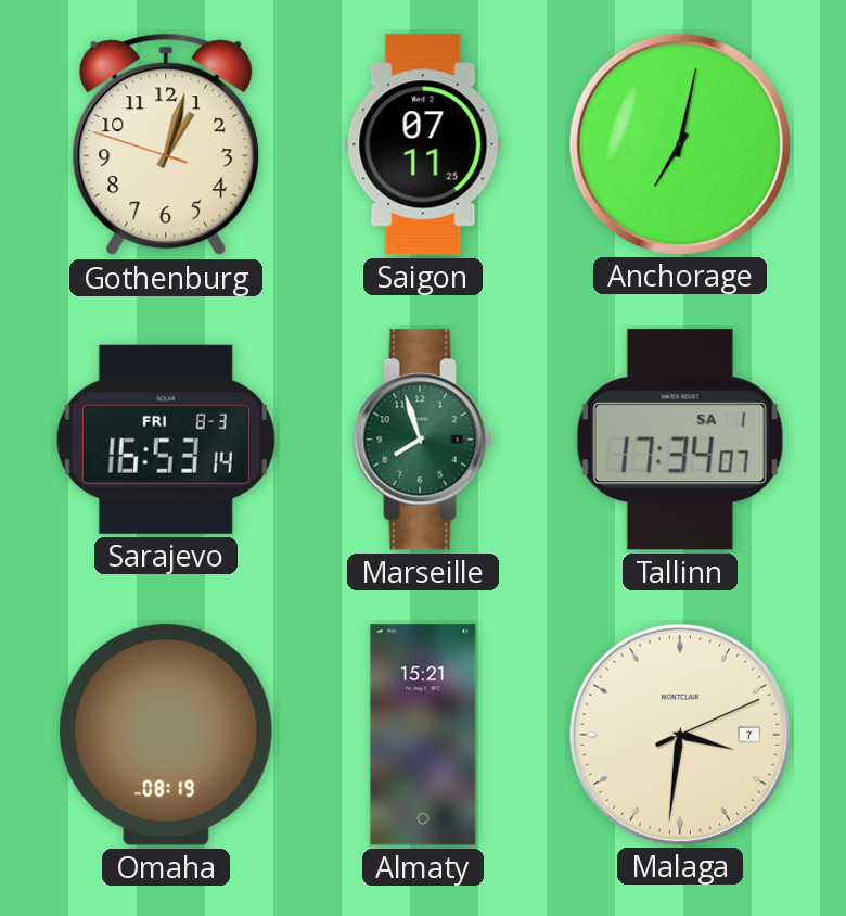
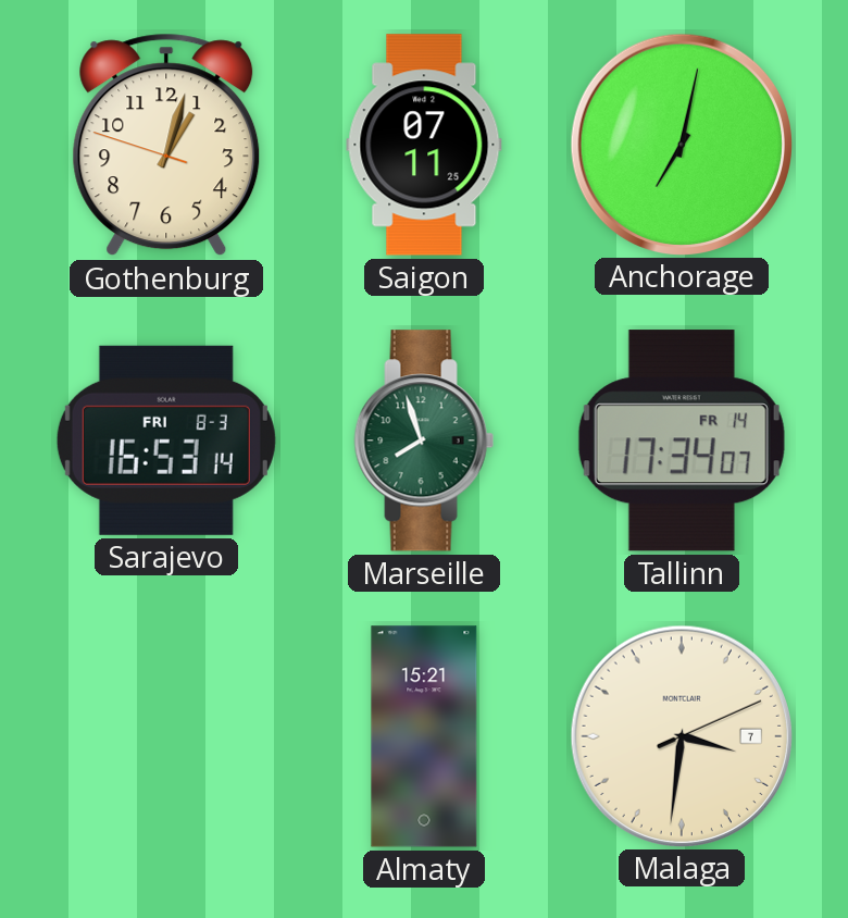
Tallinn date: SA 1 -> FR 14
Omaha: 08:19 -> none
